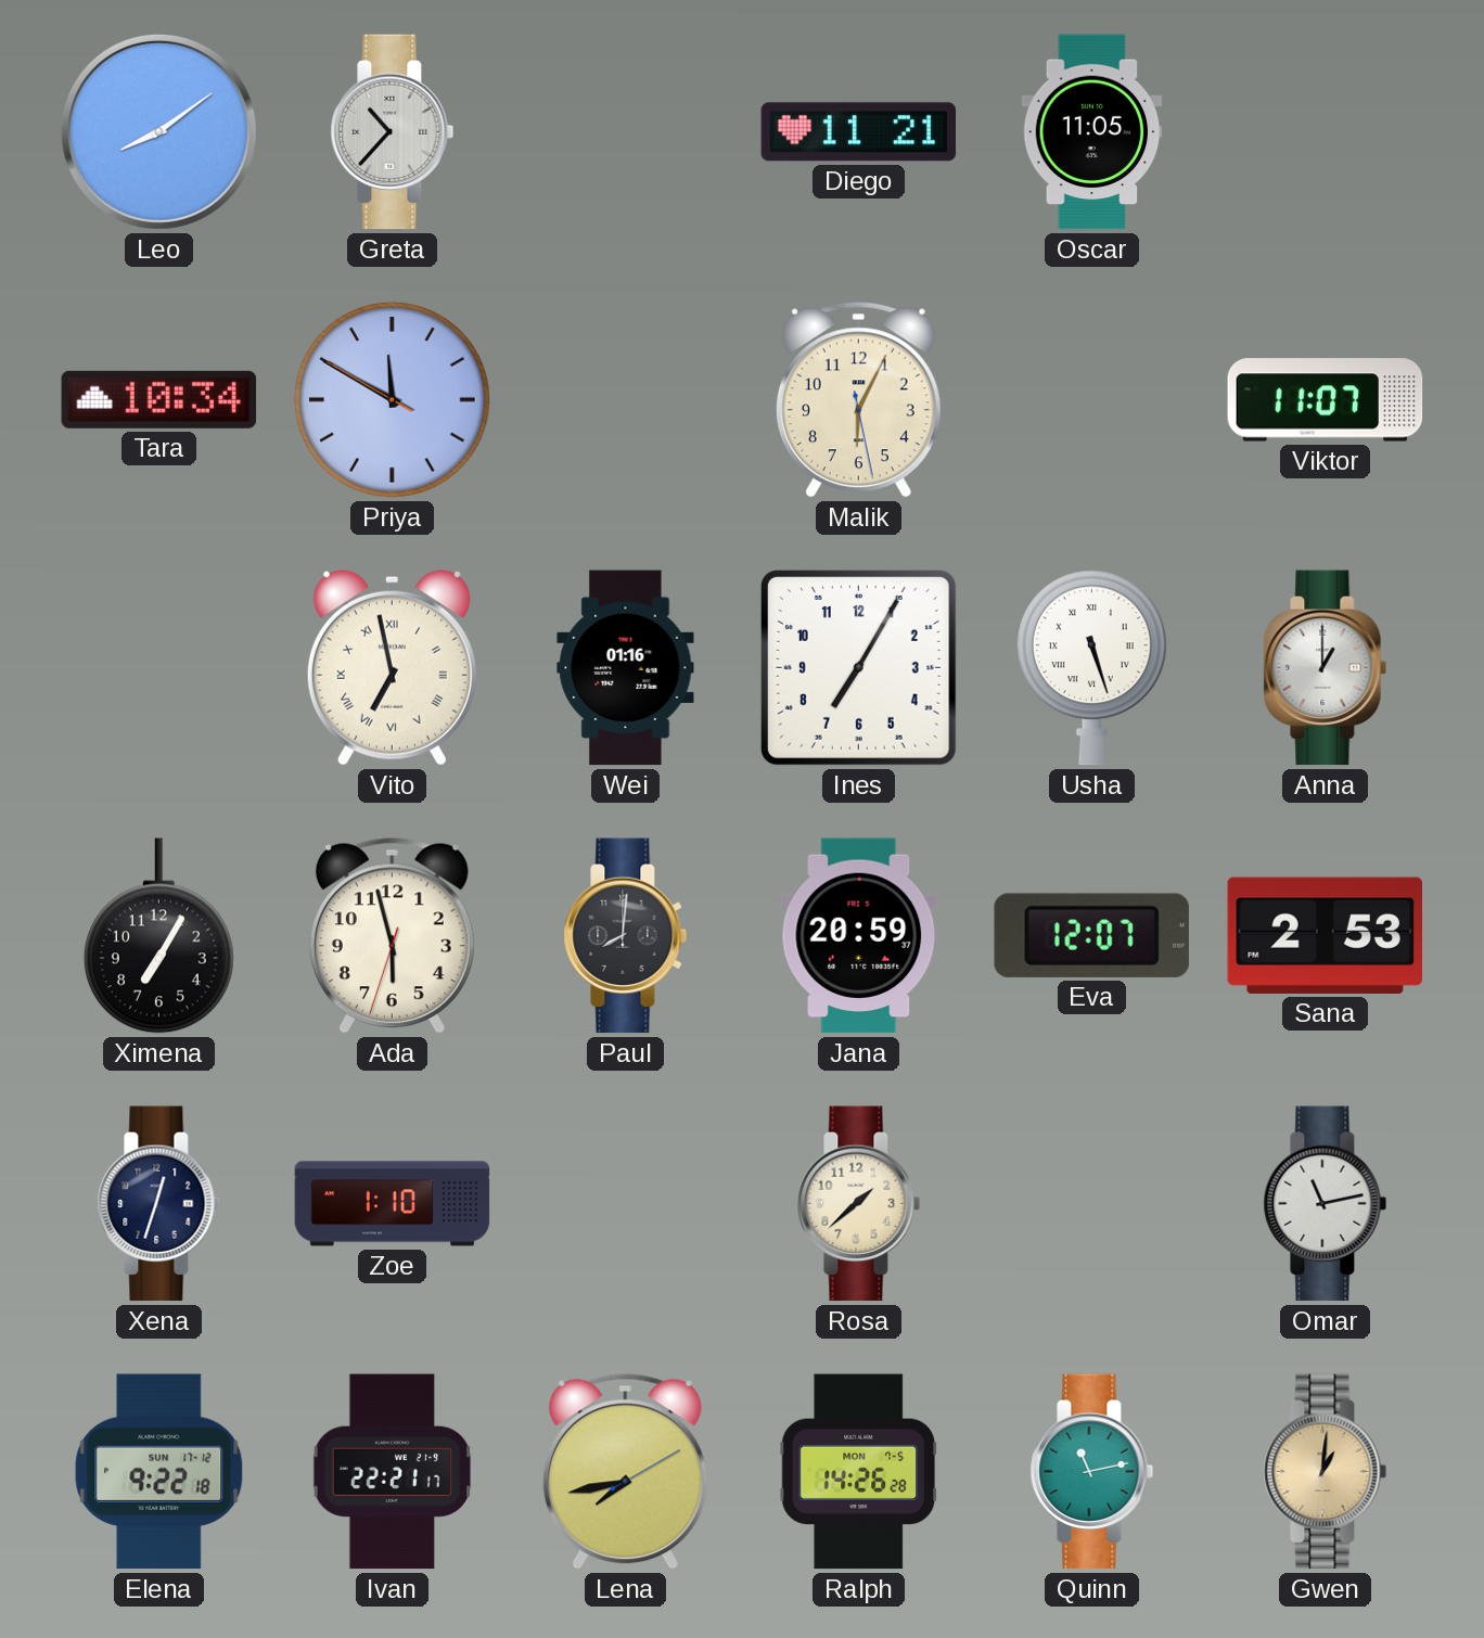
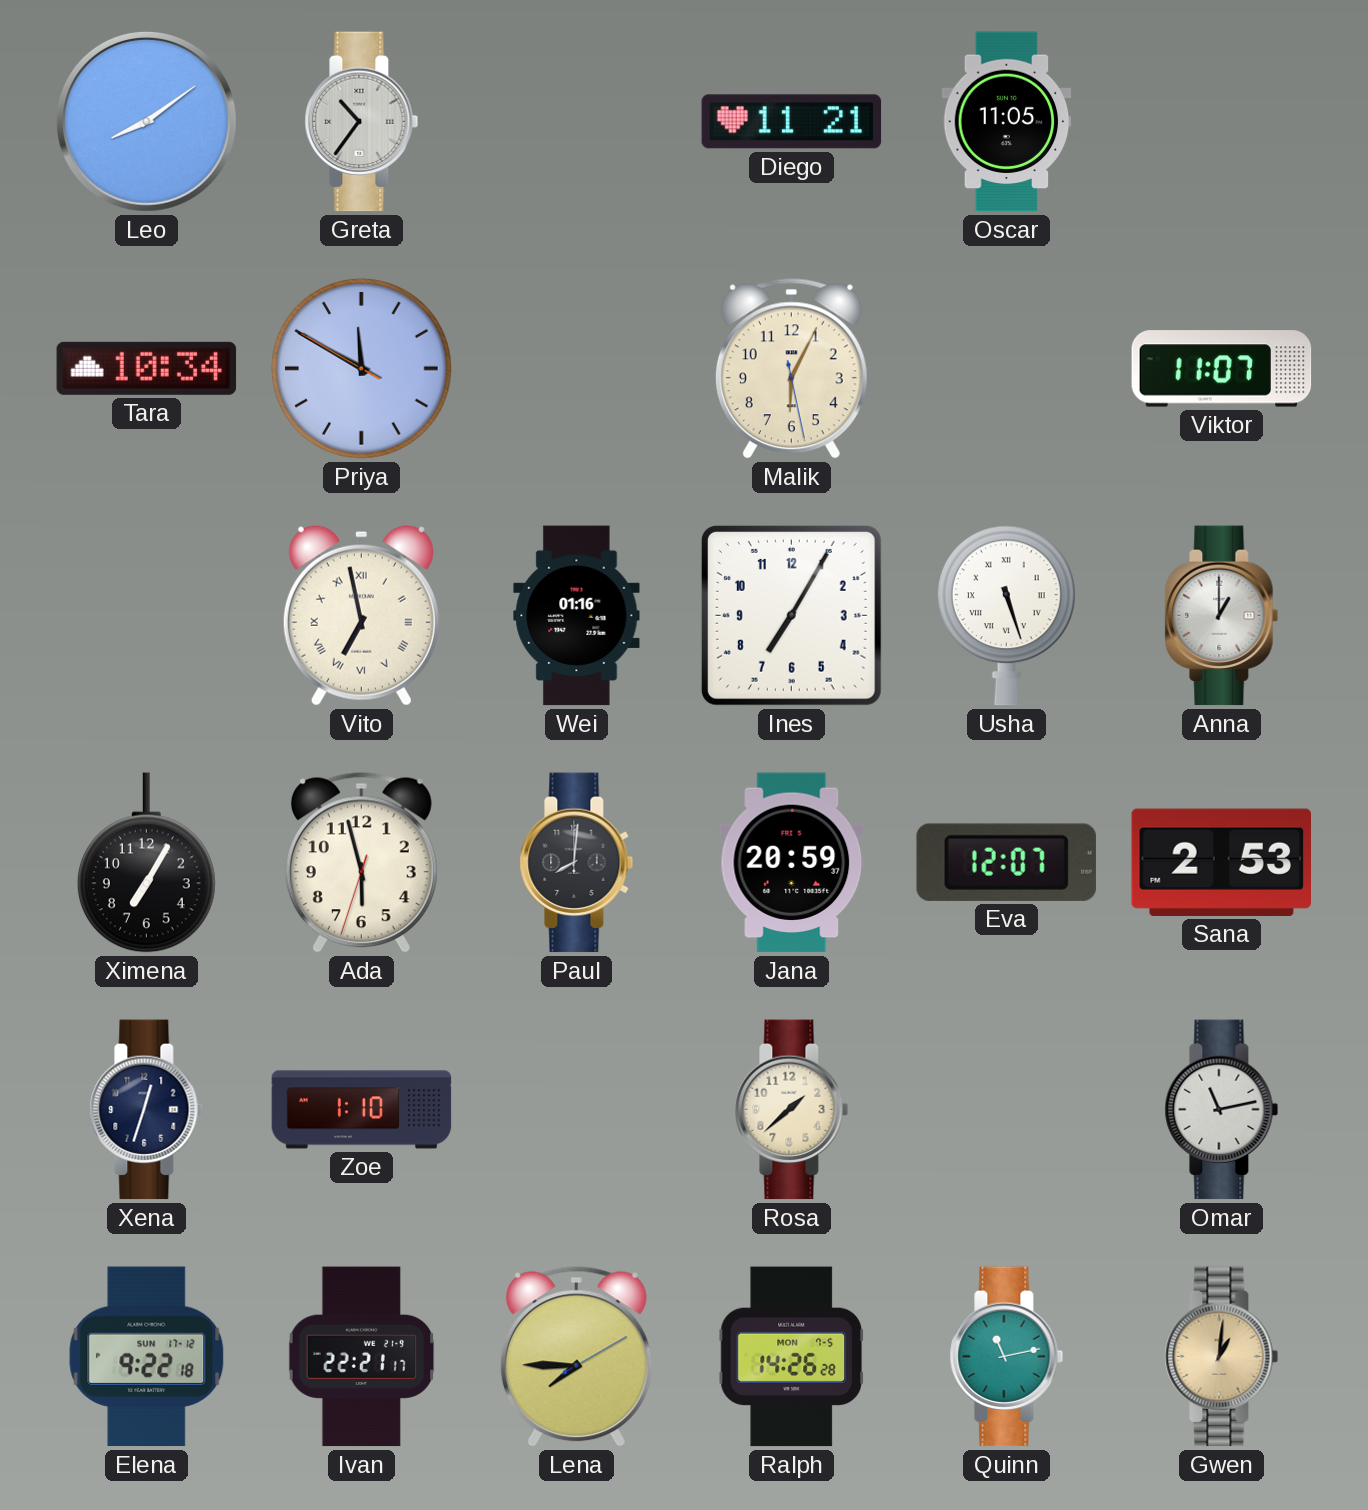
Greta: 10:37 -> 10:36
Lena: 7:43 -> 7:45
